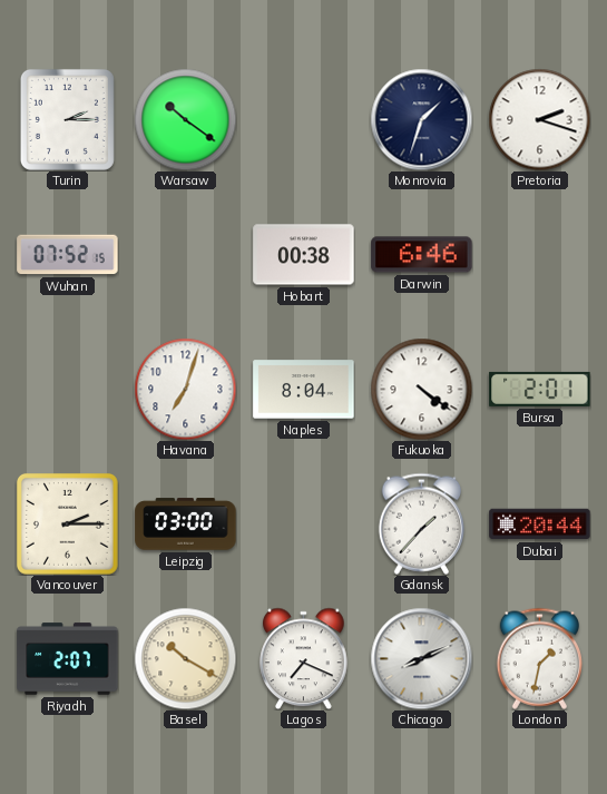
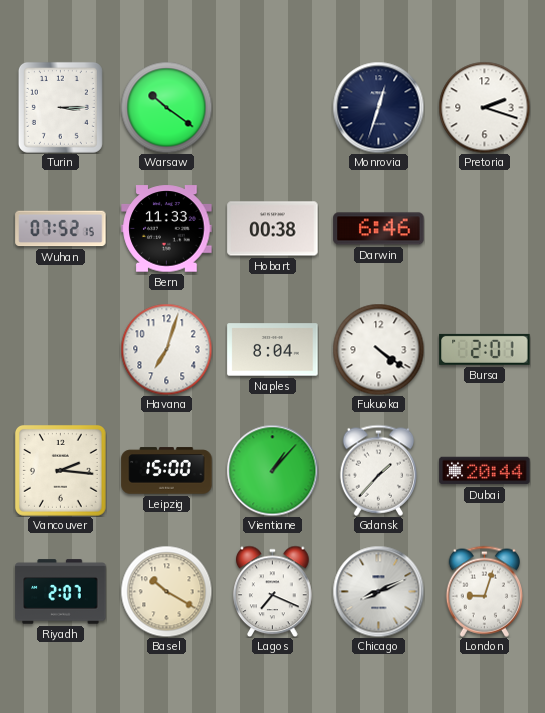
Turin: 2:15 -> 3:15
Monrovia: 1:33 -> 12:33
Bern: none -> 11:33
Vancouver: 2:15 -> 2:16
Leipzig: 03:00 -> 15:00
Vientiane: none -> 1:07
London: 1:32 -> 9:03
